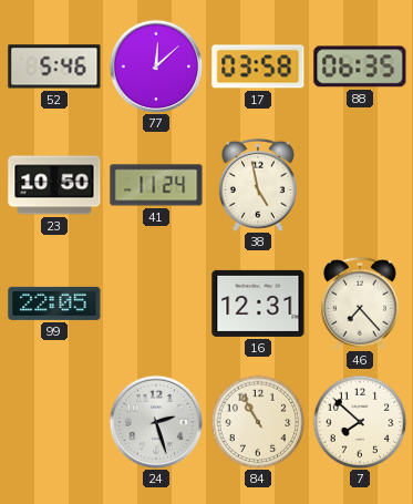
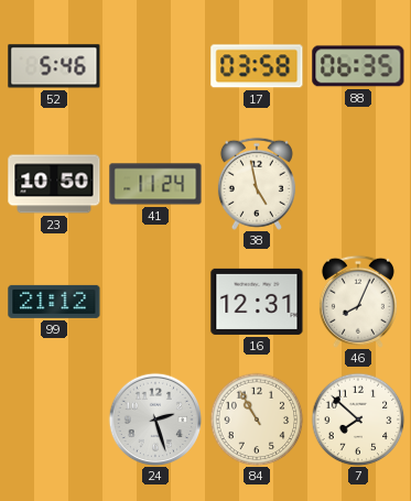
77: 12:08 -> none
99: 22:05 -> 21:12
46: 7:23 -> 8:04
